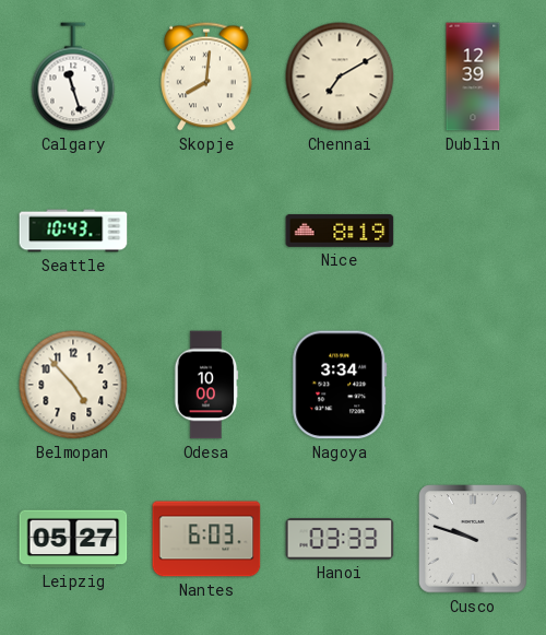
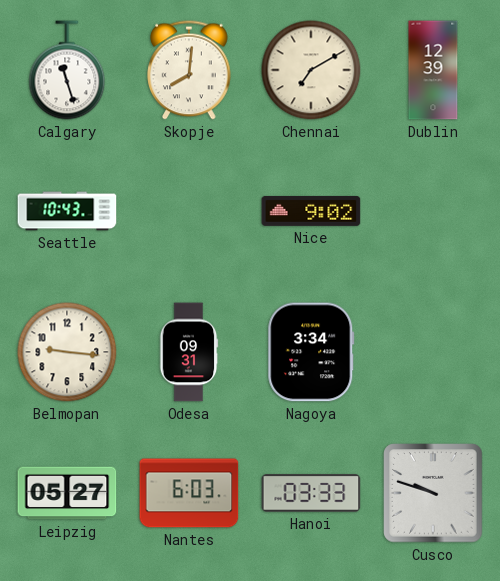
Nice: 8:19 -> 9:02
Belmopan: 4:53 -> 9:16
Odesa: 10:00 -> 09:31
